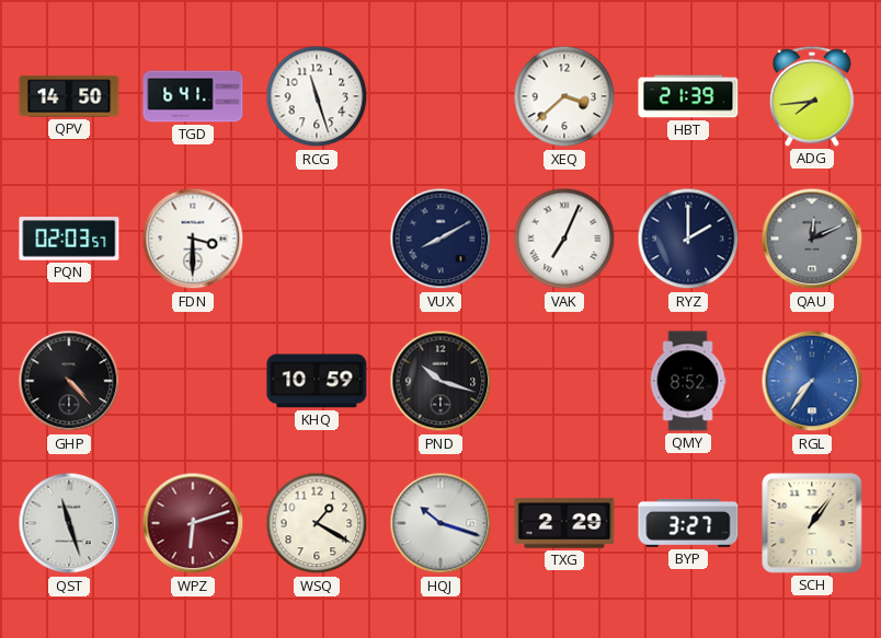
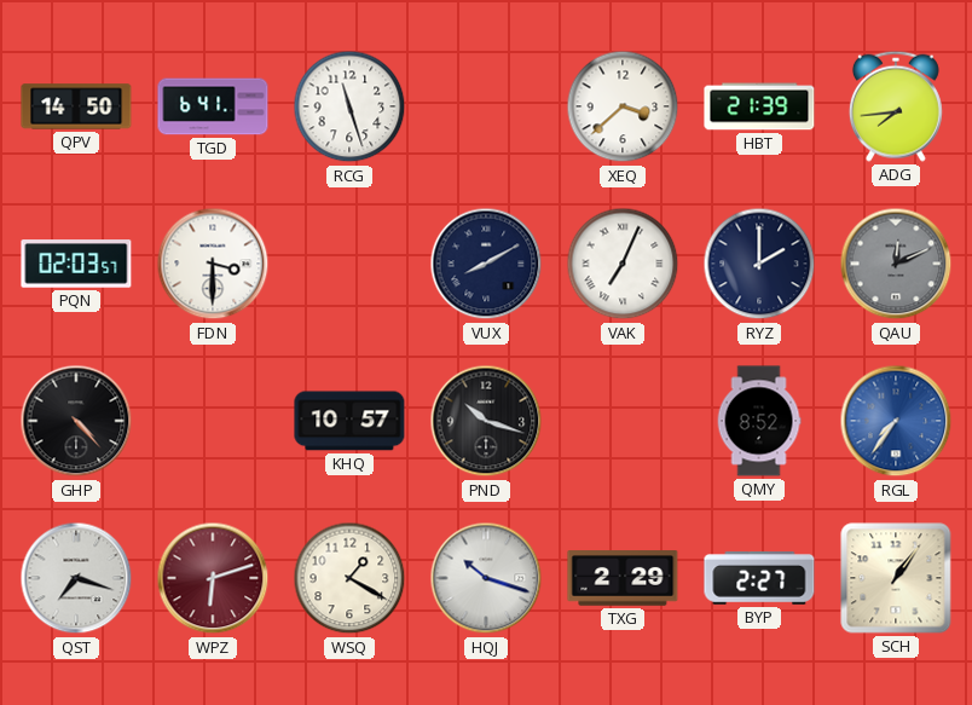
KHQ: 10:59 -> 10:57
QST: 11:27 -> 7:18
BYP: 3:27 -> 2:27
